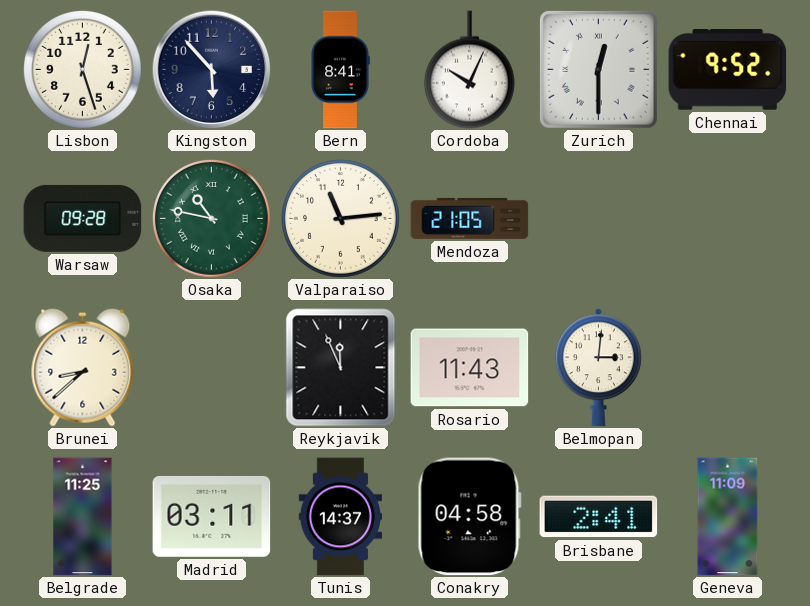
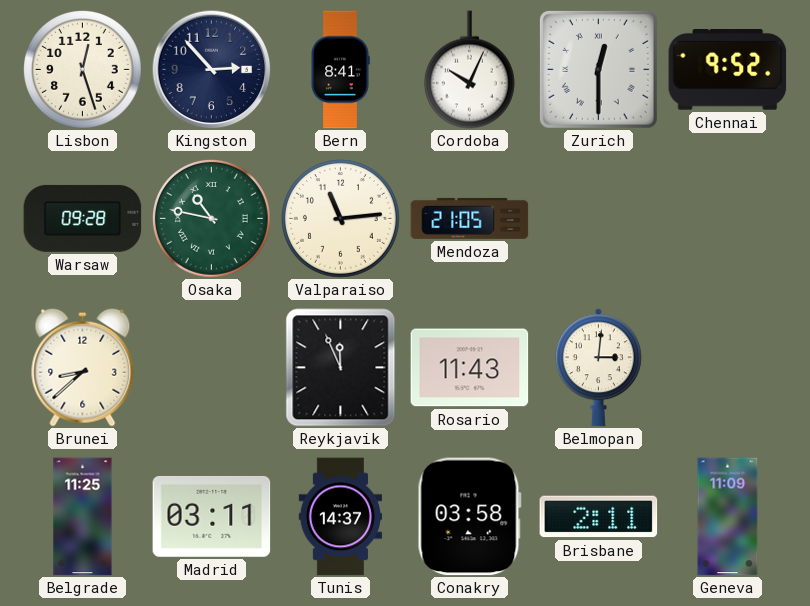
Kingston: 5:53 -> 2:53
Conakry: 04:58 -> 03:58
Brisbane: 2:41 -> 2:11
